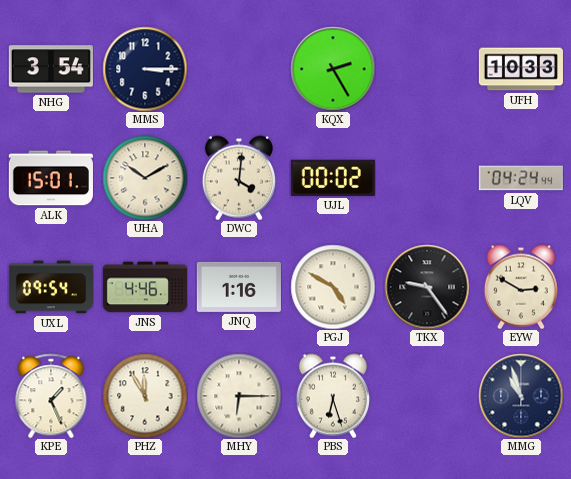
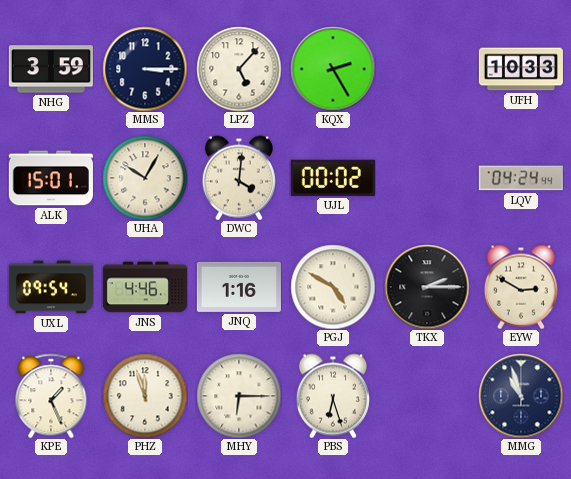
NHG: 3:54 -> 3:59
LPZ: none -> 5:07
UHA: 10:10 -> 10:05
TKX: 9:24 -> 2:15
PHZ: 11:55 -> 11:57
